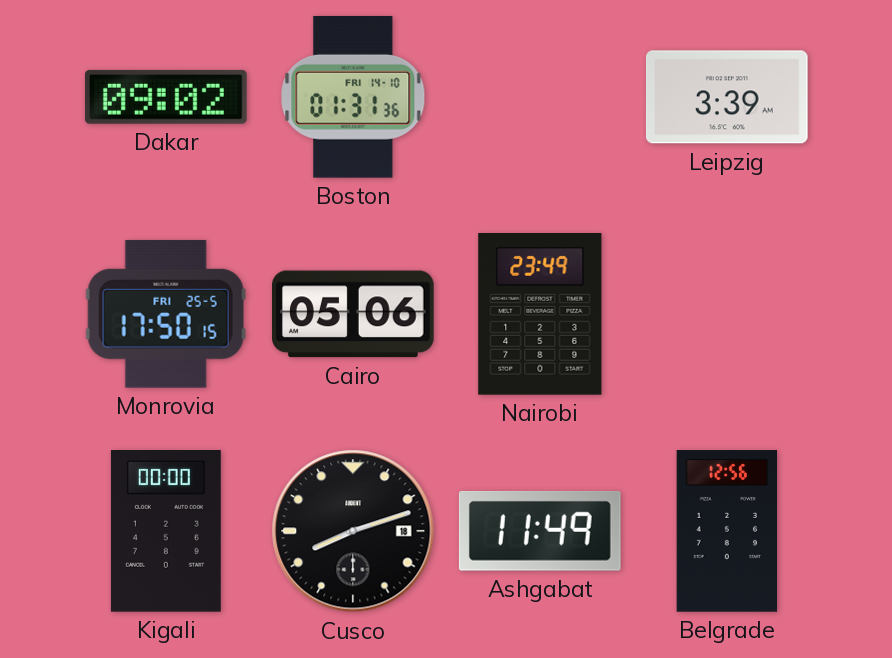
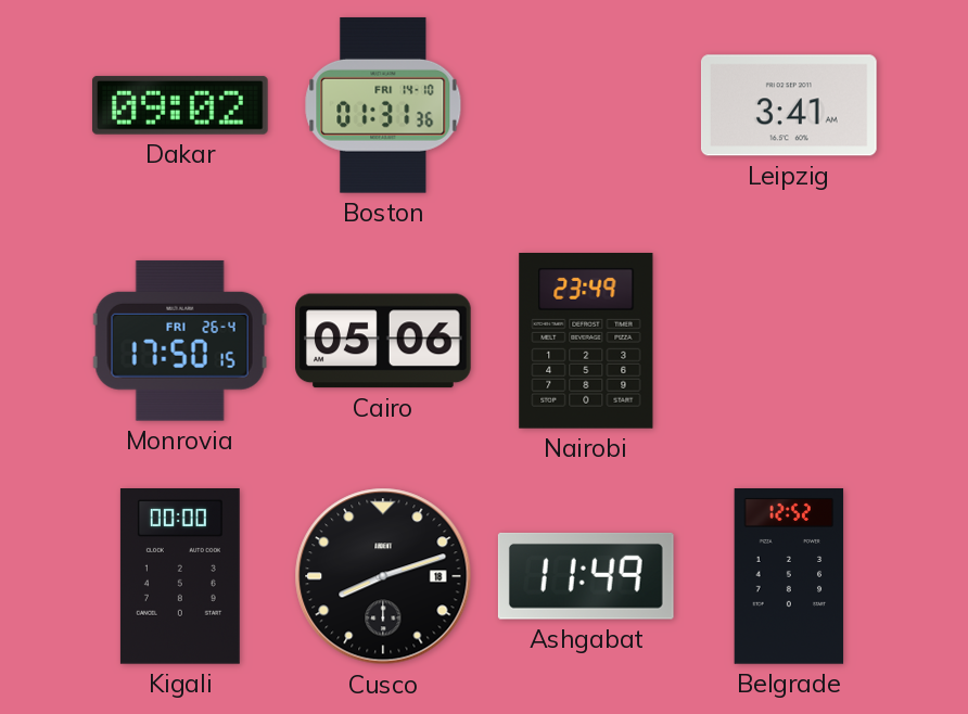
Leipzig: 3:39 -> 3:41
Monrovia date: FRI 25-5 -> FRI 26-4
Belgrade: 12:56 -> 12:52
